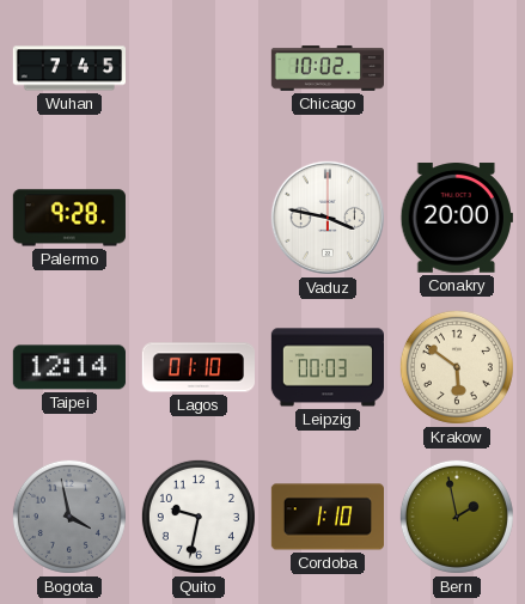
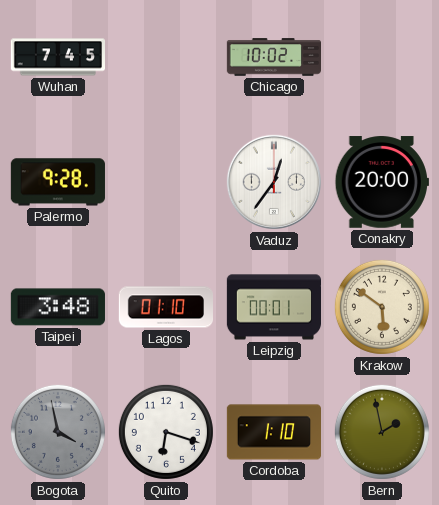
Vaduz: 3:47 -> 12:36
Taipei: 12:14 -> 3:48
Leipzig: 00:03 -> 00:01
Quito: 9:32 -> 6:18
